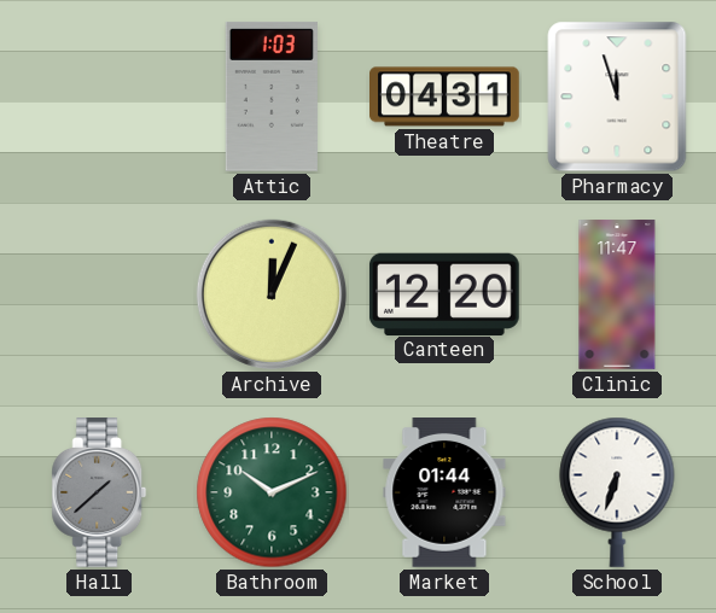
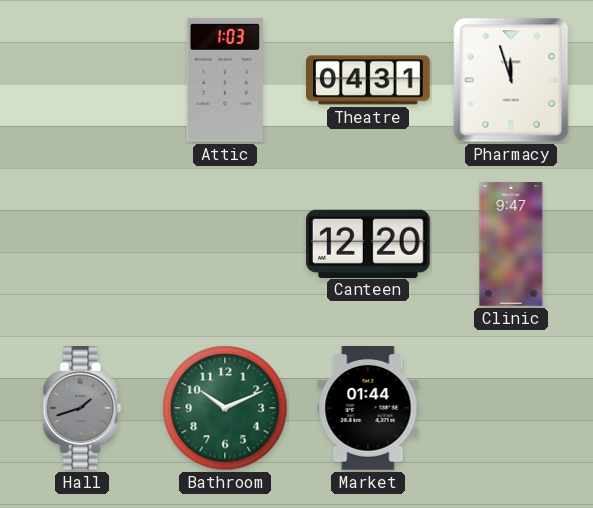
Archive: 12:04 -> none
Clinic: 11:47 -> 9:47
Hall: 1:38 -> 1:42
School: 6:33 -> none
